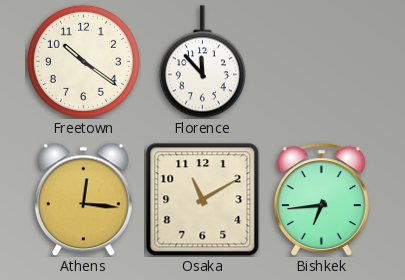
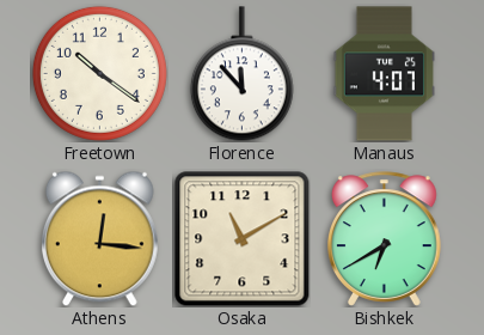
Manaus: none -> 4:07
Bishkek: 6:44 -> 6:40
